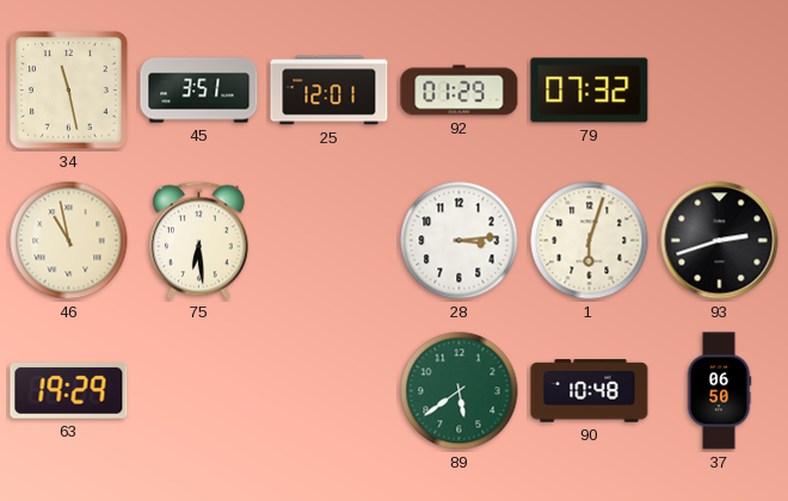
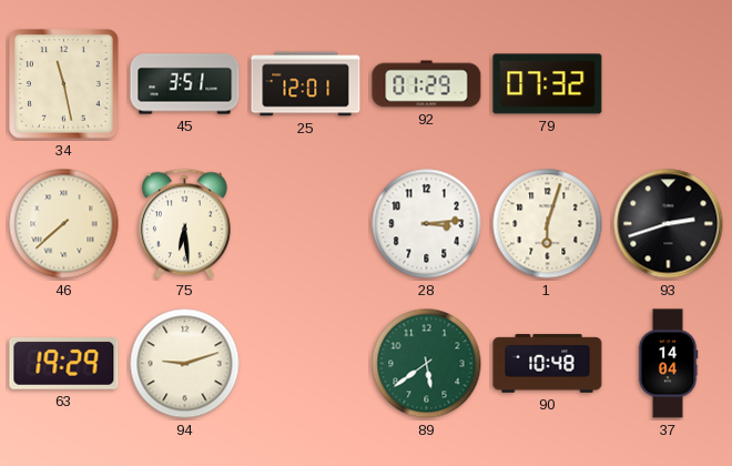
46: 10:58 -> 7:38
94: none -> 9:12
37: 06:50 -> 14:04
